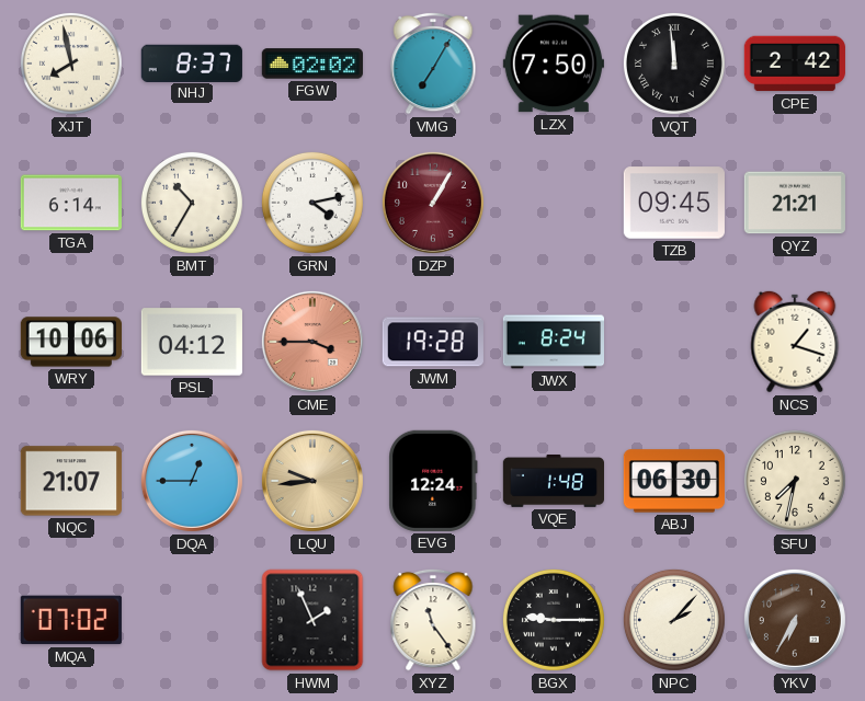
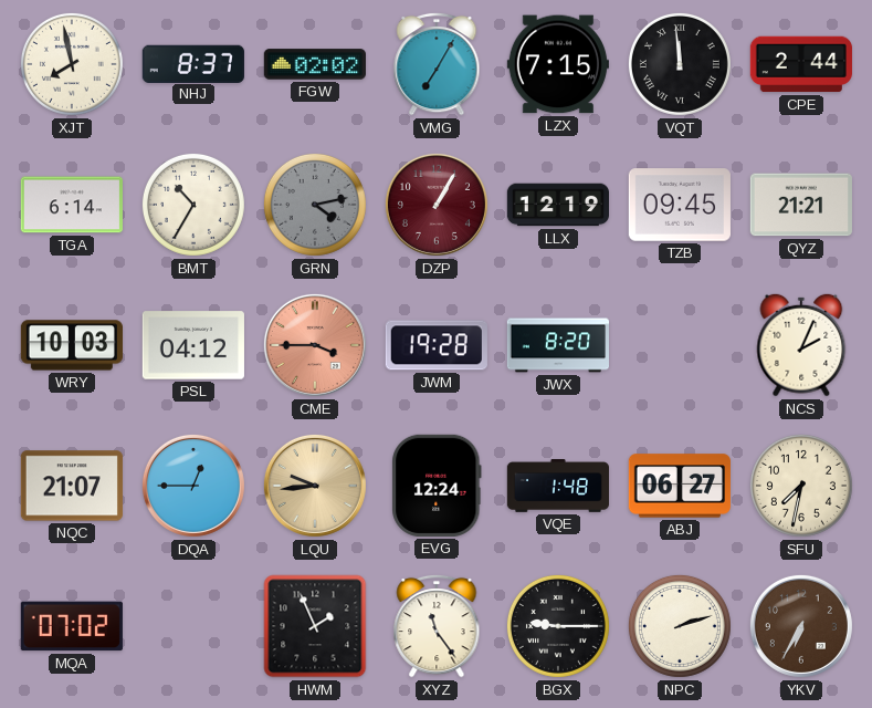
LZX: 7:50 -> 7:15
CPE: 2:42 -> 2:44
GRN dial: white -> grey
LLX: none -> 12:19
WRY: 10:06 -> 10:03
JWX: 8:24 -> 8:20
NCS: 1:18 -> 2:04
ABJ: 06:30 -> 06:27
NPC: 2:07 -> 2:12
